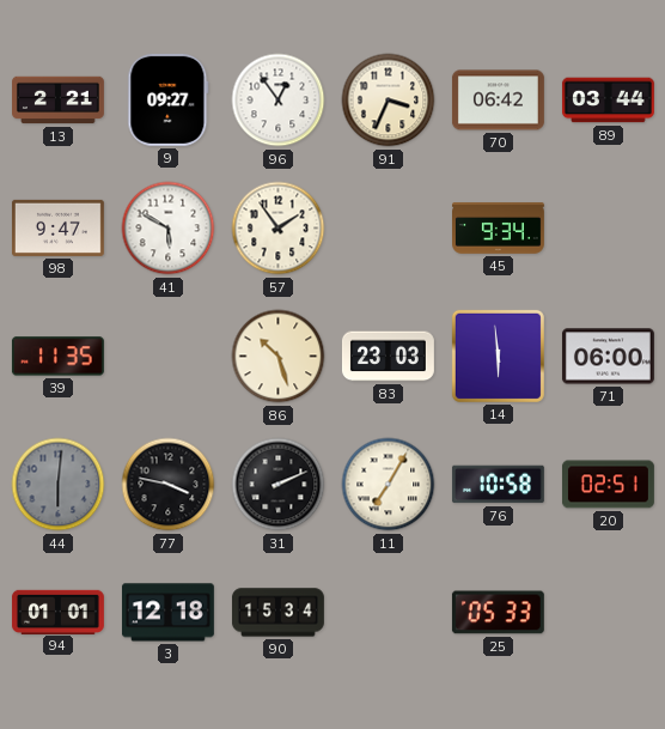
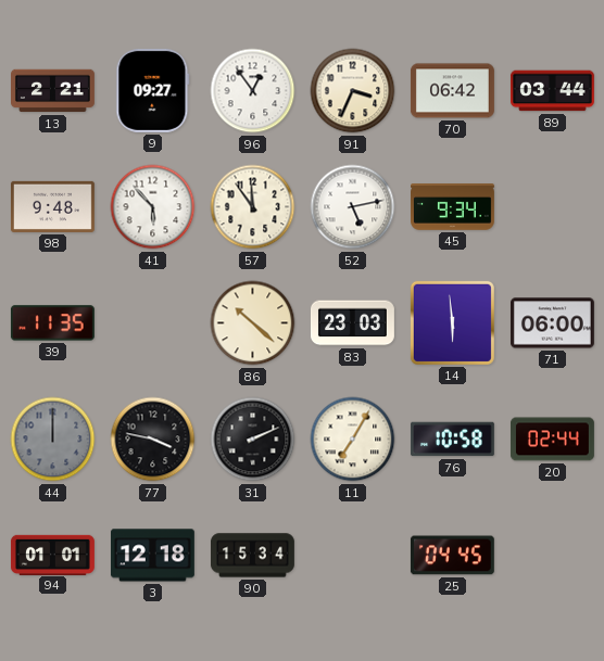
98: 9:47 -> 9:48
41: 5:50 -> 5:53
57: 1:54 -> 11:54
52: none -> 5:13
86: 10:27 -> 10:22
44: 6:01 -> 12:00
20: 02:51 -> 02:44
25: 05:33 -> 04:45
